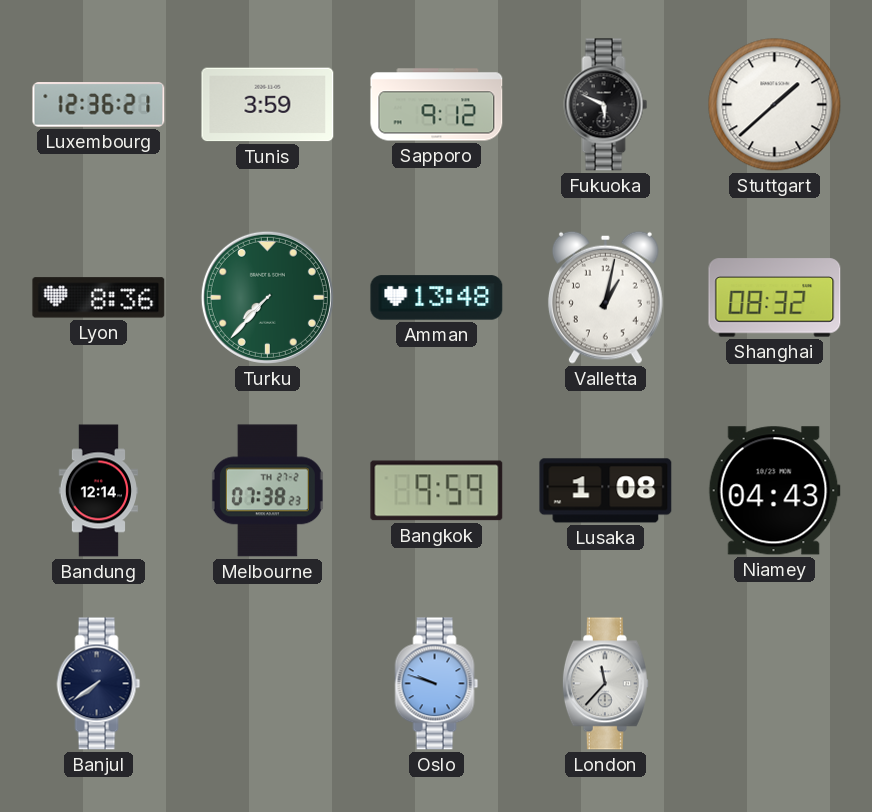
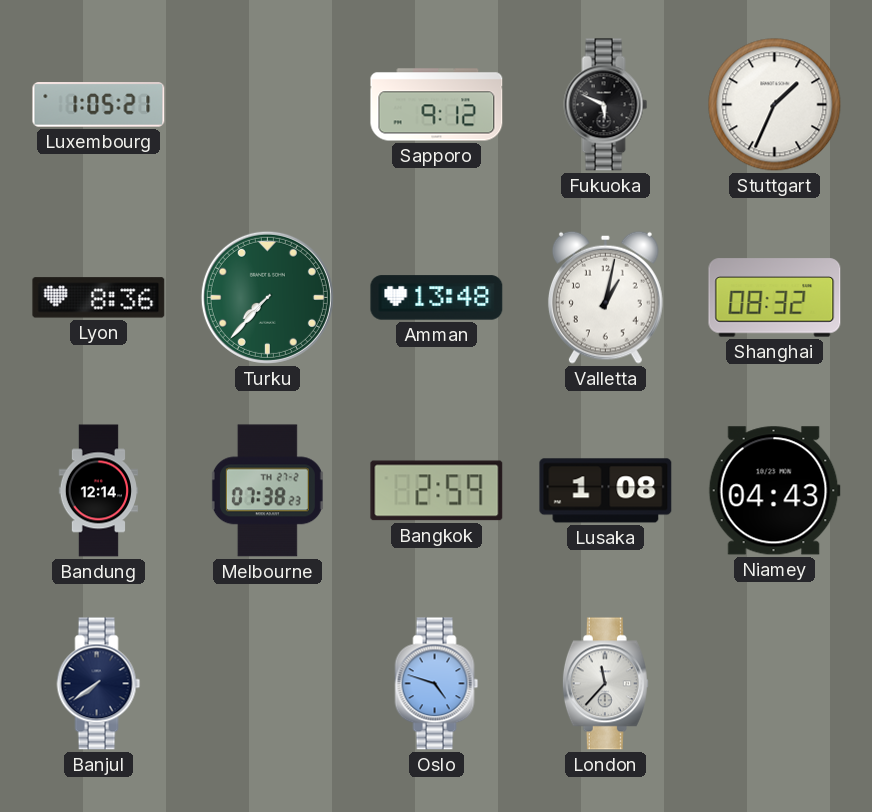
Luxembourg: 12:36 -> 1:05
Tunis: 3:59 -> none
Stuttgart: 1:38 -> 1:34
Bangkok: 9:59 -> 2:59
Oslo: 9:48 -> 4:48
